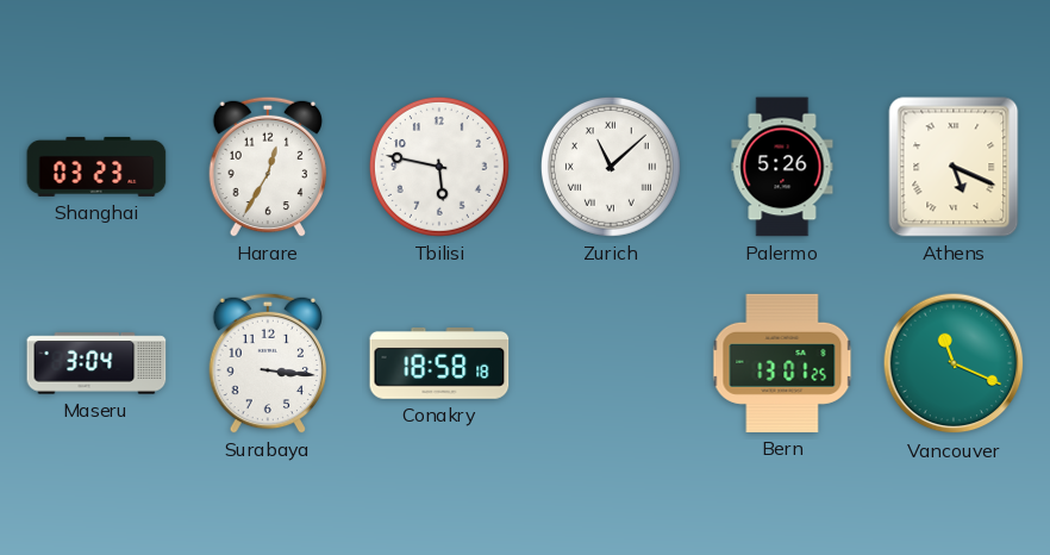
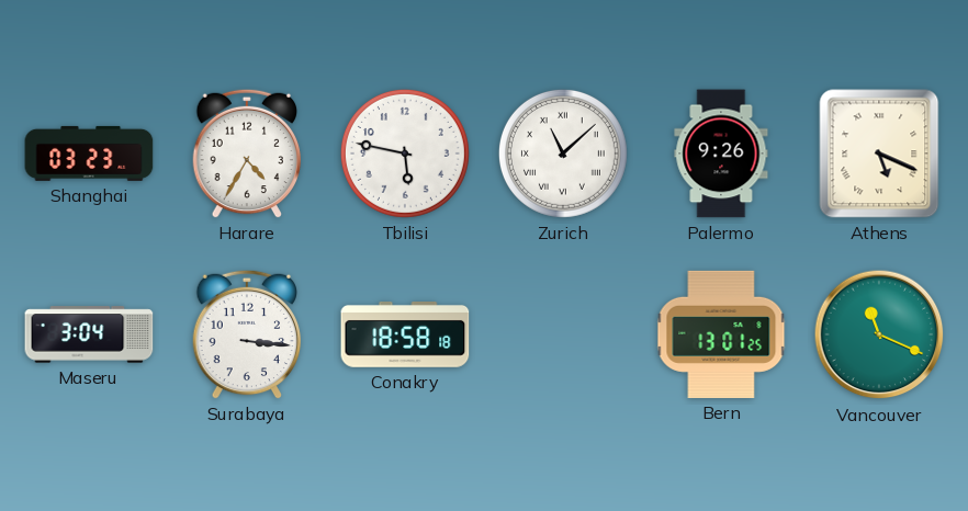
Harare: 12:35 -> 4:35
Palermo: 5:26 -> 9:26
